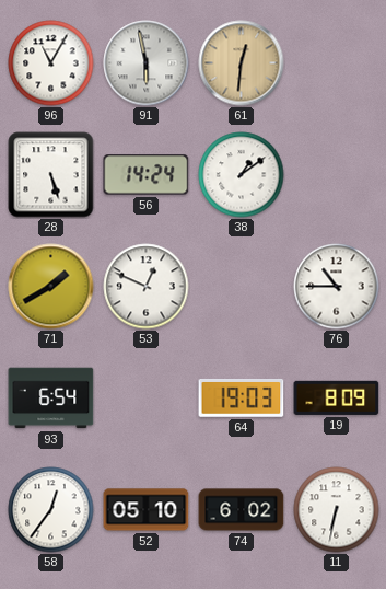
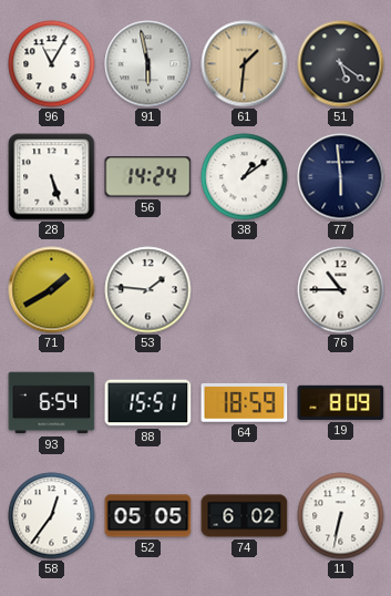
61: 12:31 -> 1:31
51: none -> 5:21
77: none -> 5:59
53: 12:49 -> 1:46
88: none -> 15:51
64: 19:03 -> 18:59
52: 05:10 -> 05:05
